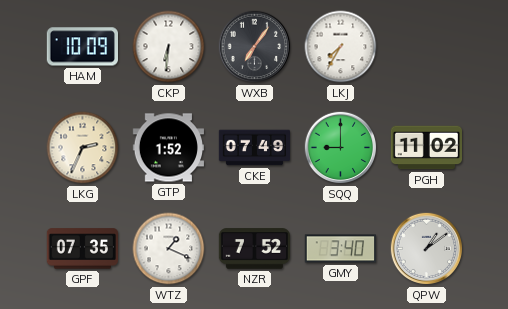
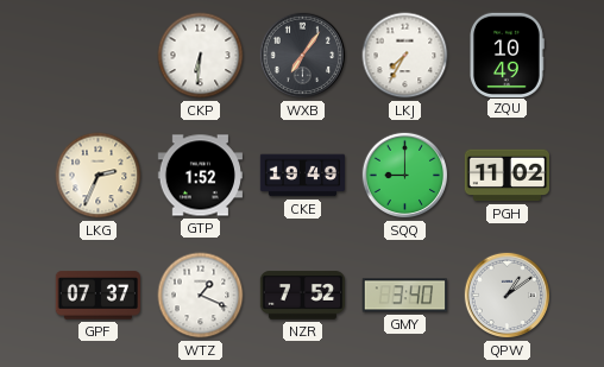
HAM: 10:09 -> none
ZQU: none -> 10:49
CKE: 07:49 -> 19:49
GPF: 07:35 -> 07:37
